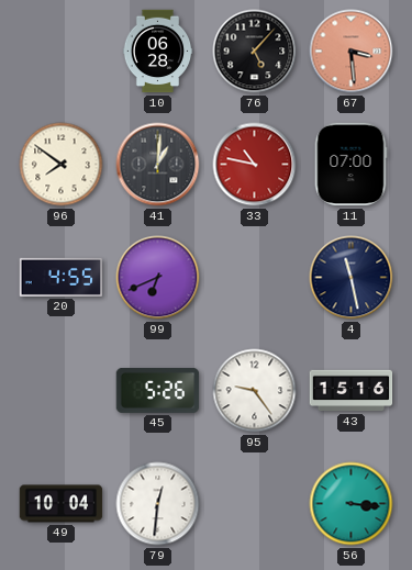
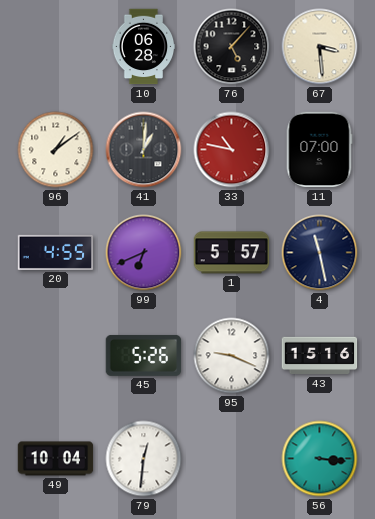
67 dial: salmon -> cream
96: 7:51 -> 1:09
1: none -> 5:57
95: 9:24 -> 9:19
